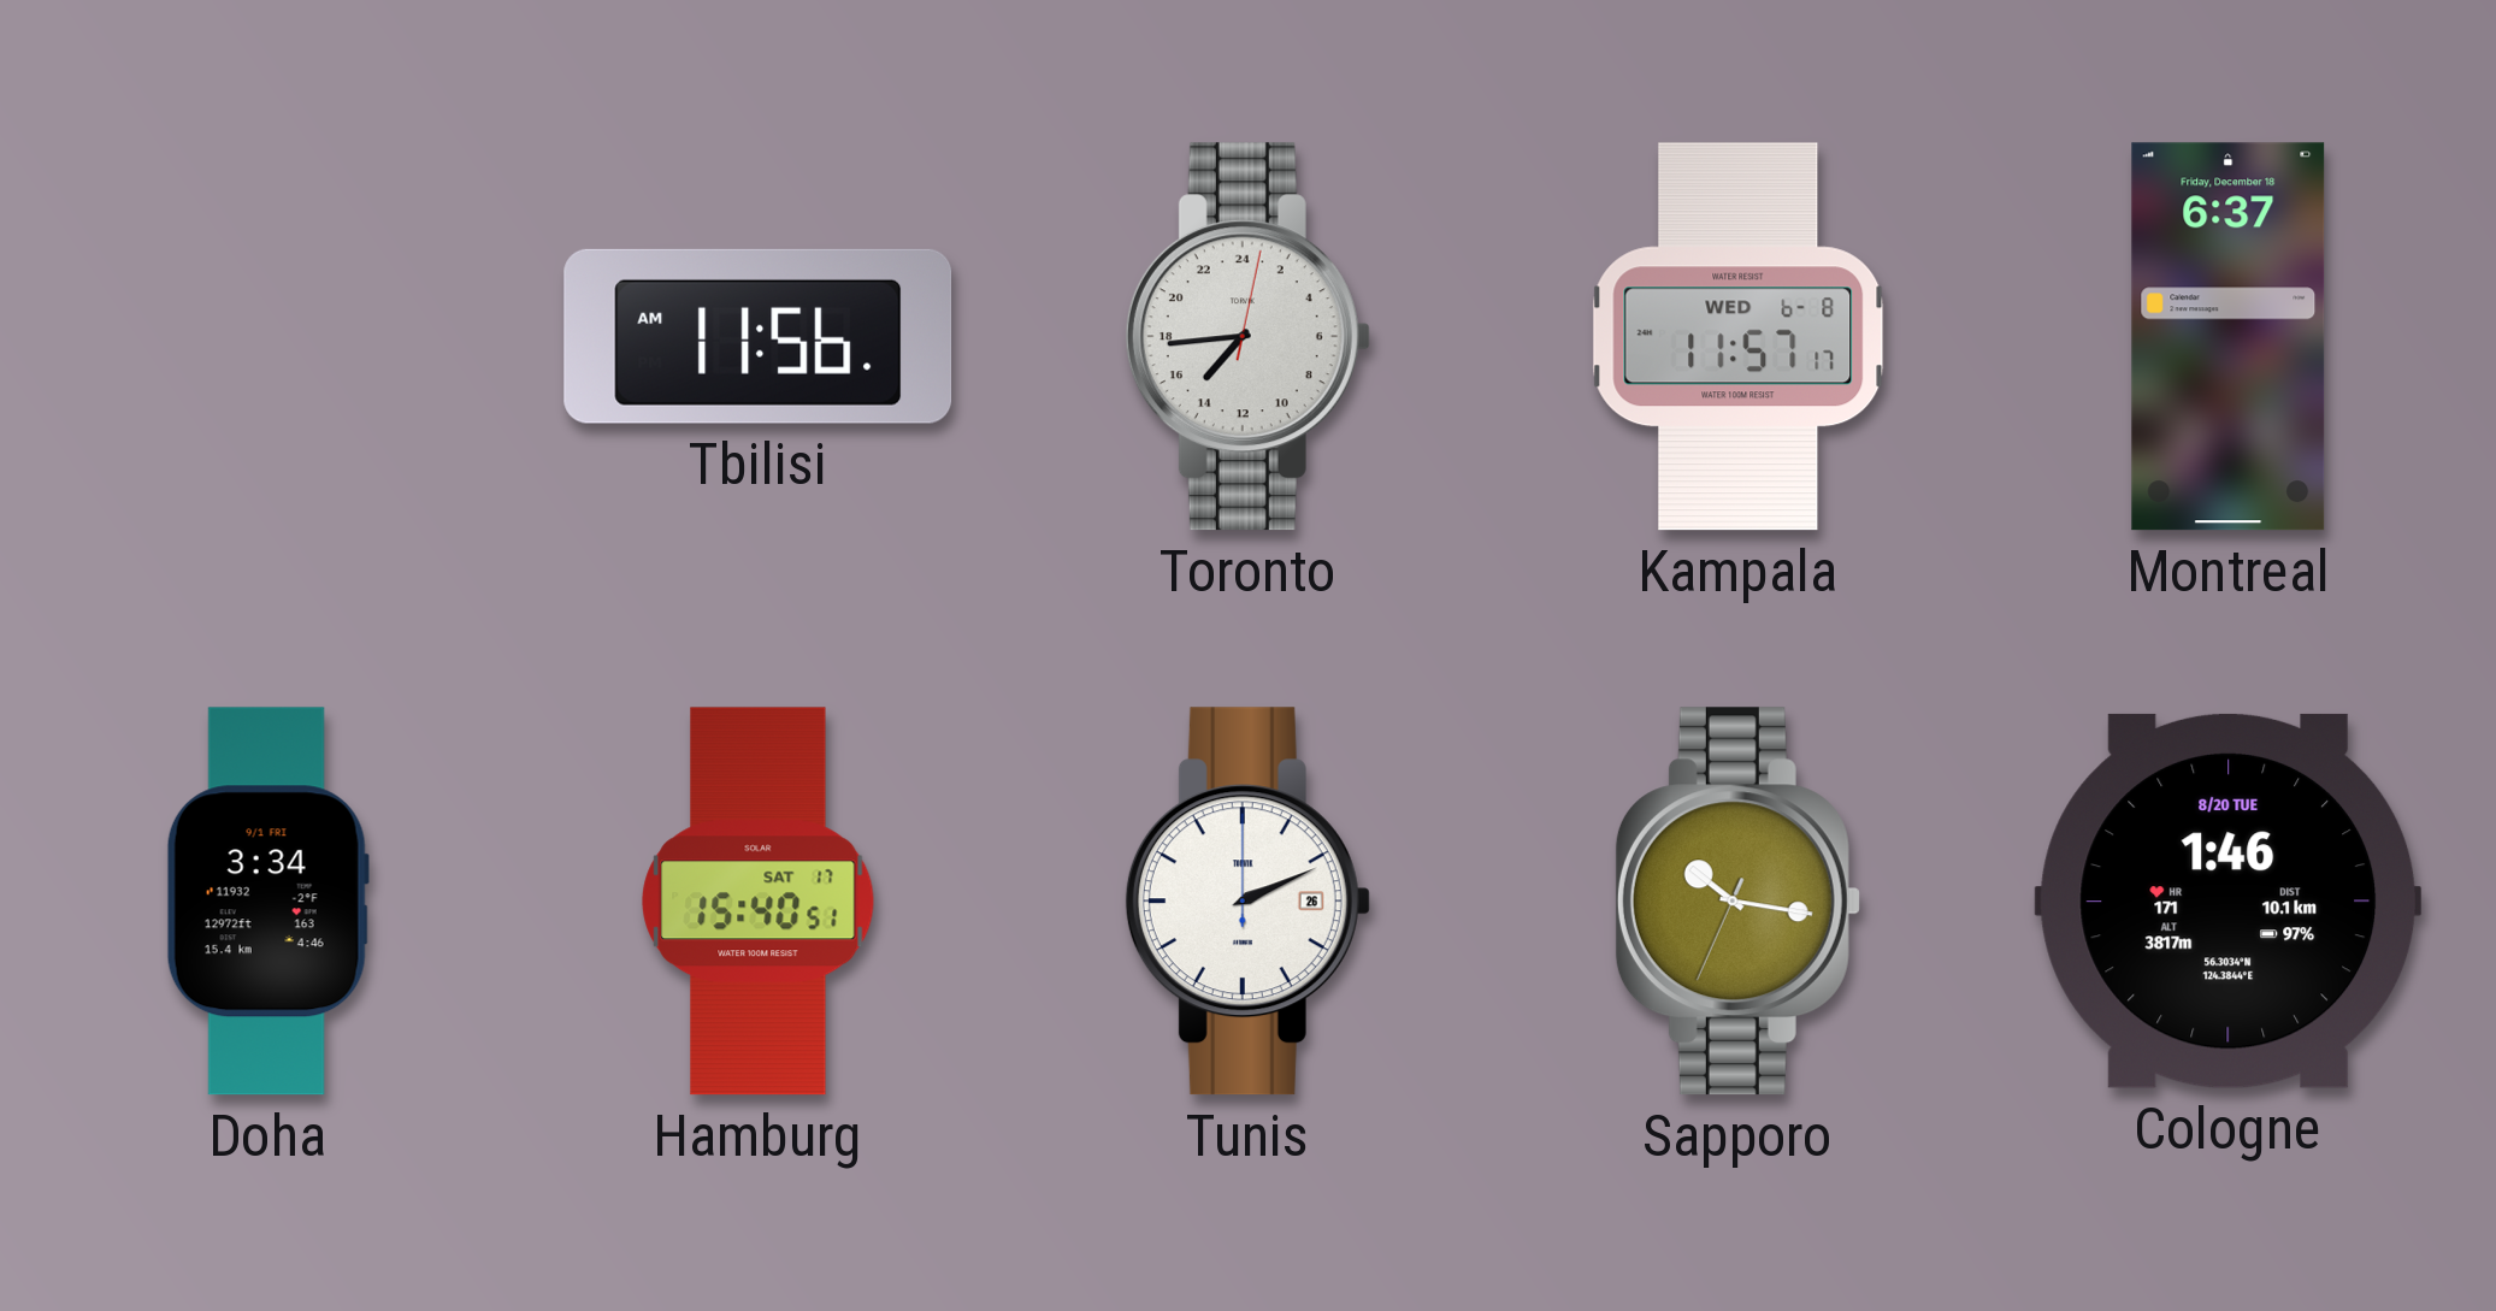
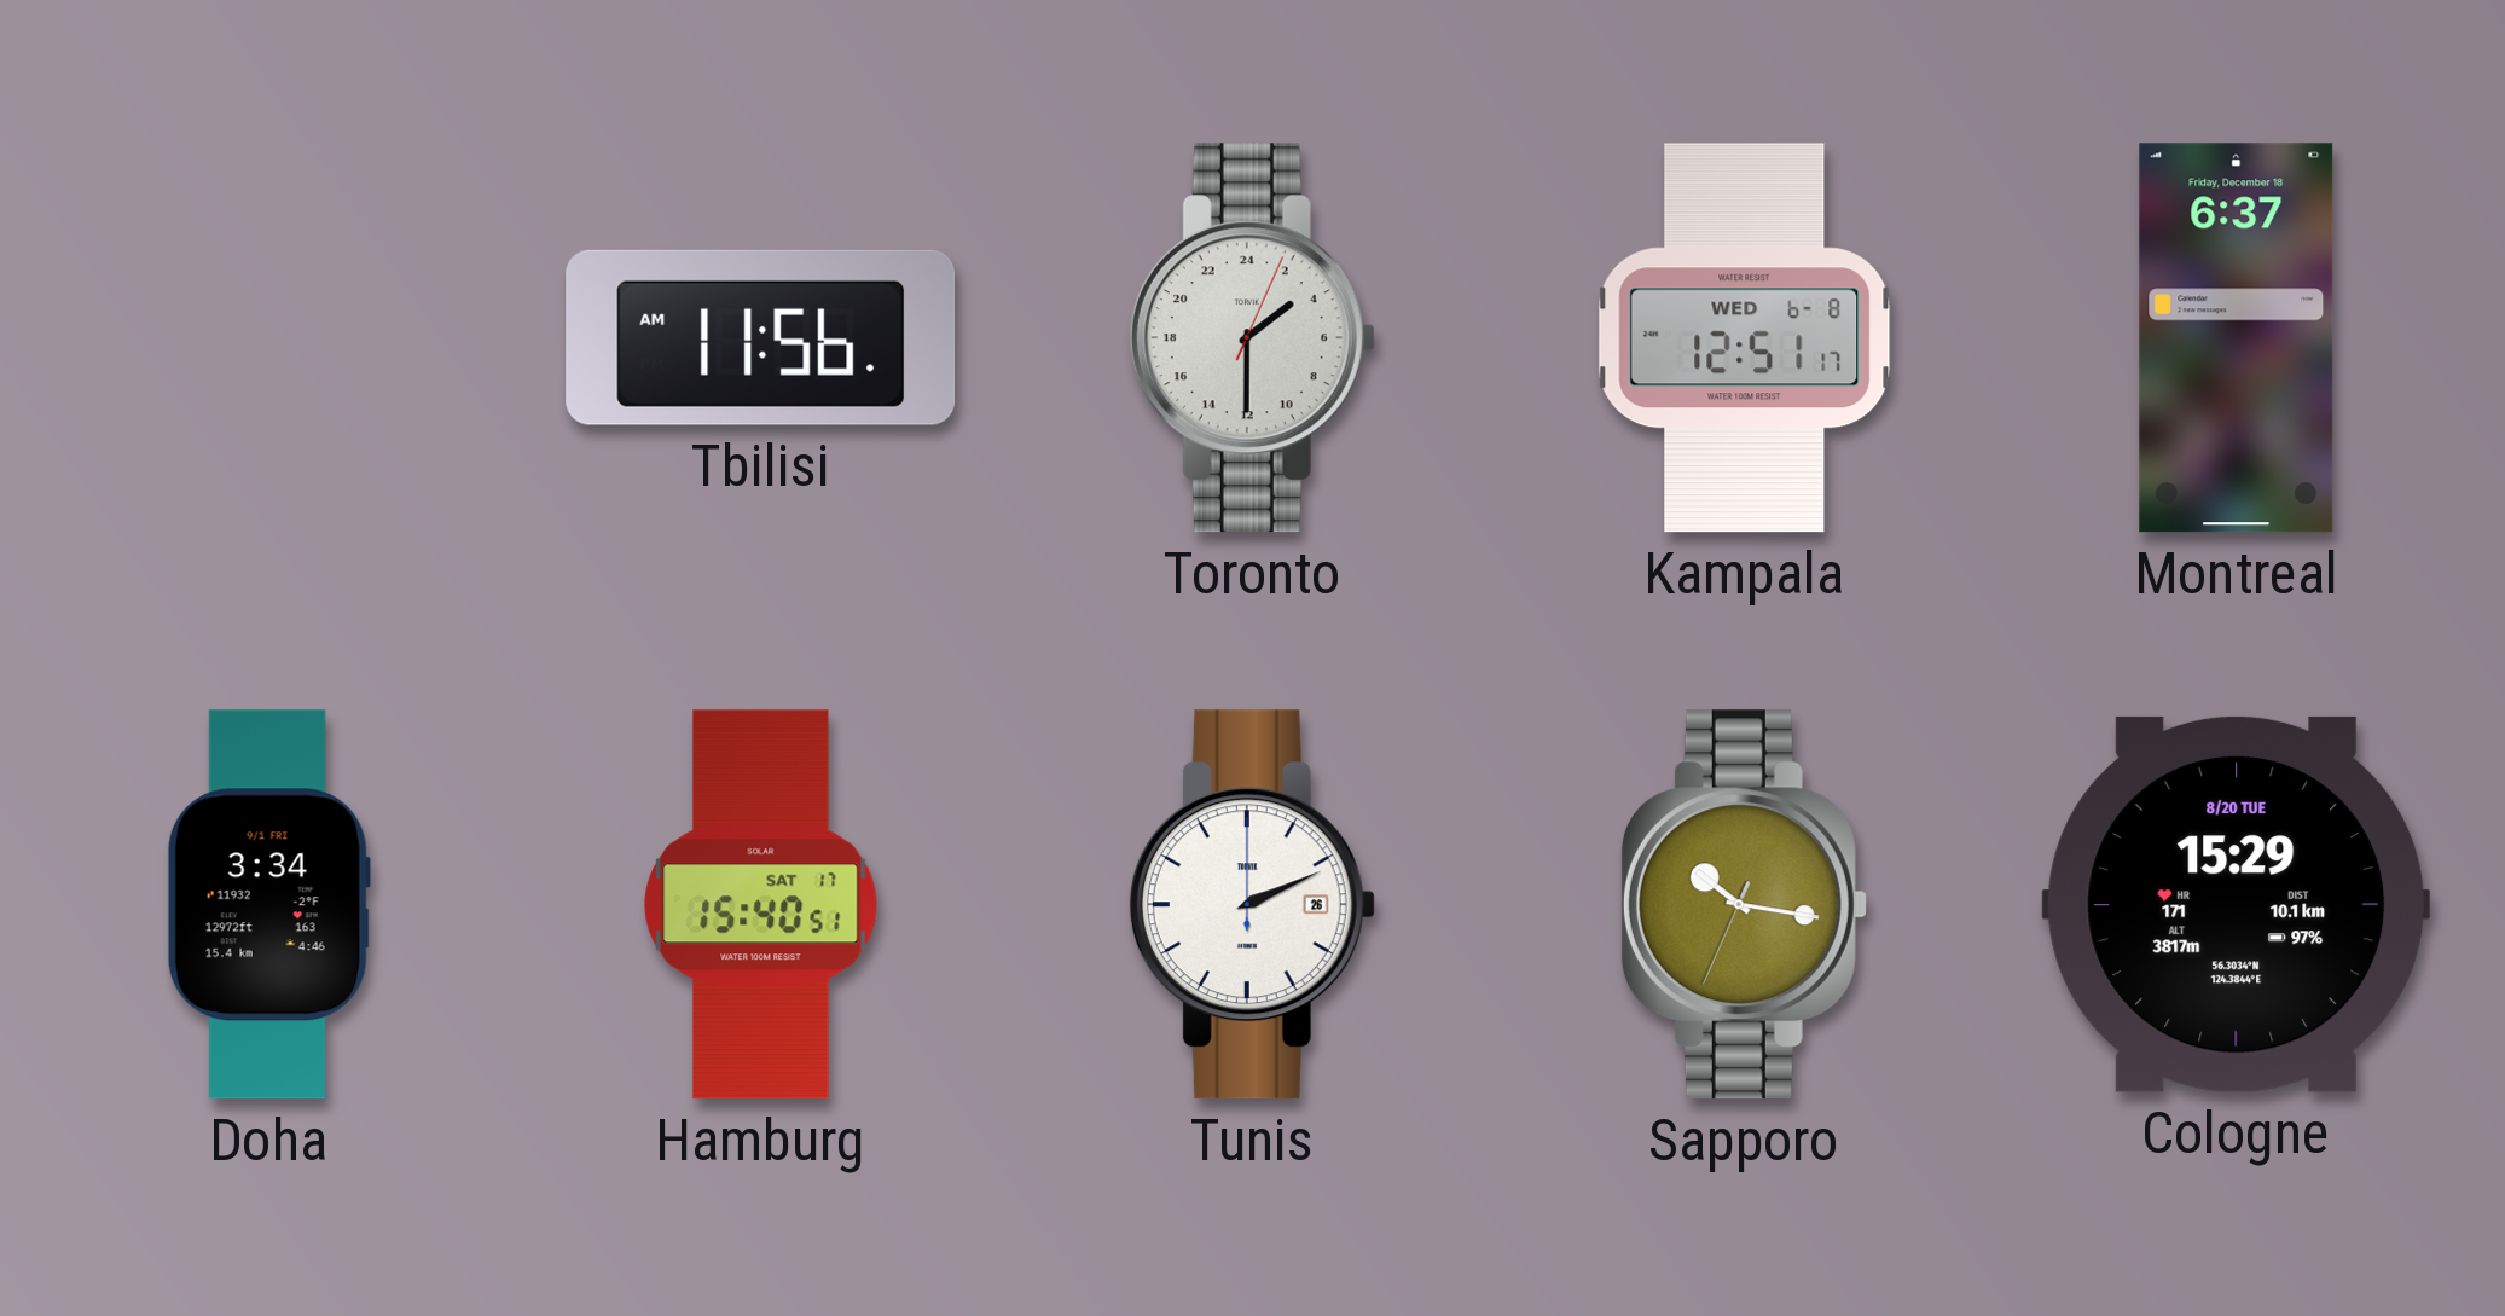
Toronto: 14:44 -> 3:30
Kampala: 11:57 -> 12:51
Cologne: 1:46 -> 15:29
